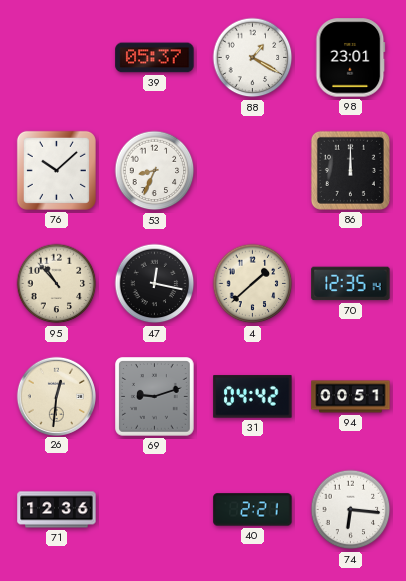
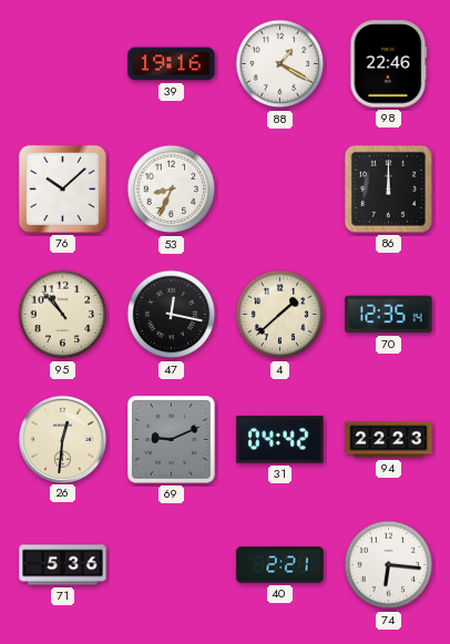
39: 05:37 -> 19:16
98: 23:01 -> 22:46
69: 9:12 -> 9:11
94: 00:51 -> 22:23
71: 12:36 -> 5:36
